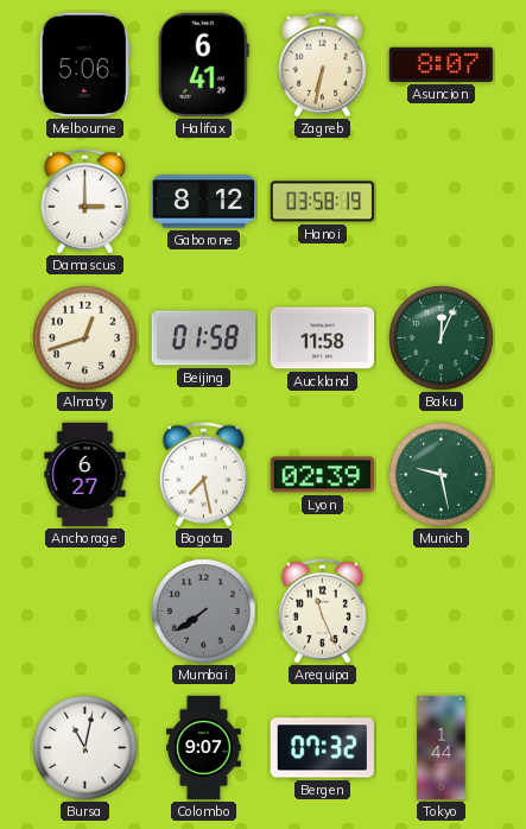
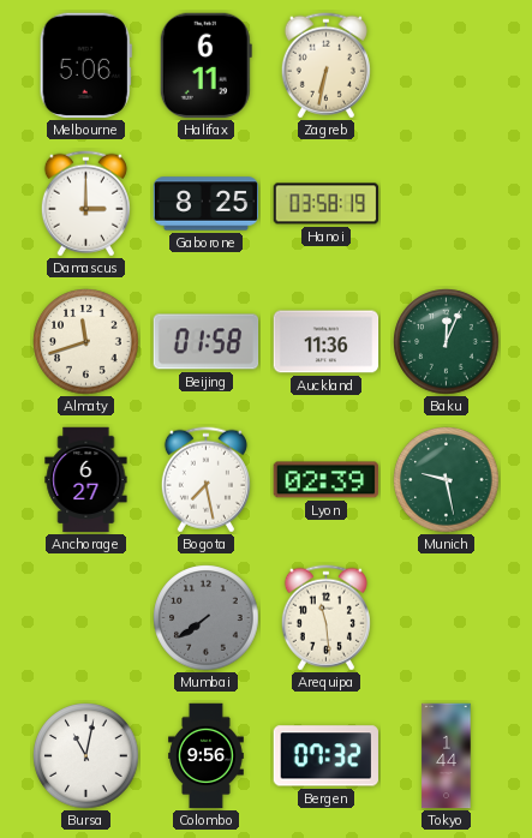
Halifax: 6:41 -> 6:11
Asuncion: 8:07 -> none
Gaborone: 8:12 -> 8:25
Almaty: 12:42 -> 11:42
Auckland: 11:58 -> 11:36
Arequipa: 11:26 -> 11:29
Colombo: 9:07 -> 9:56
